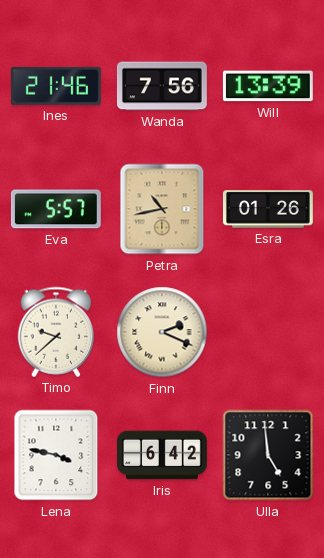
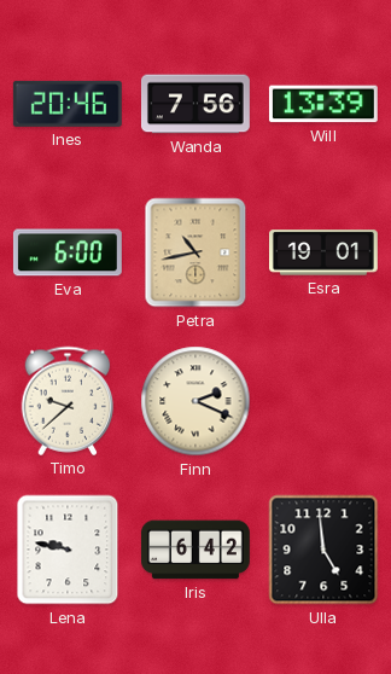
Ines: 21:46 -> 20:46
Eva: 5:57 -> 6:00
Esra: 01:26 -> 19:01
Lena: 3:47 -> 9:47
